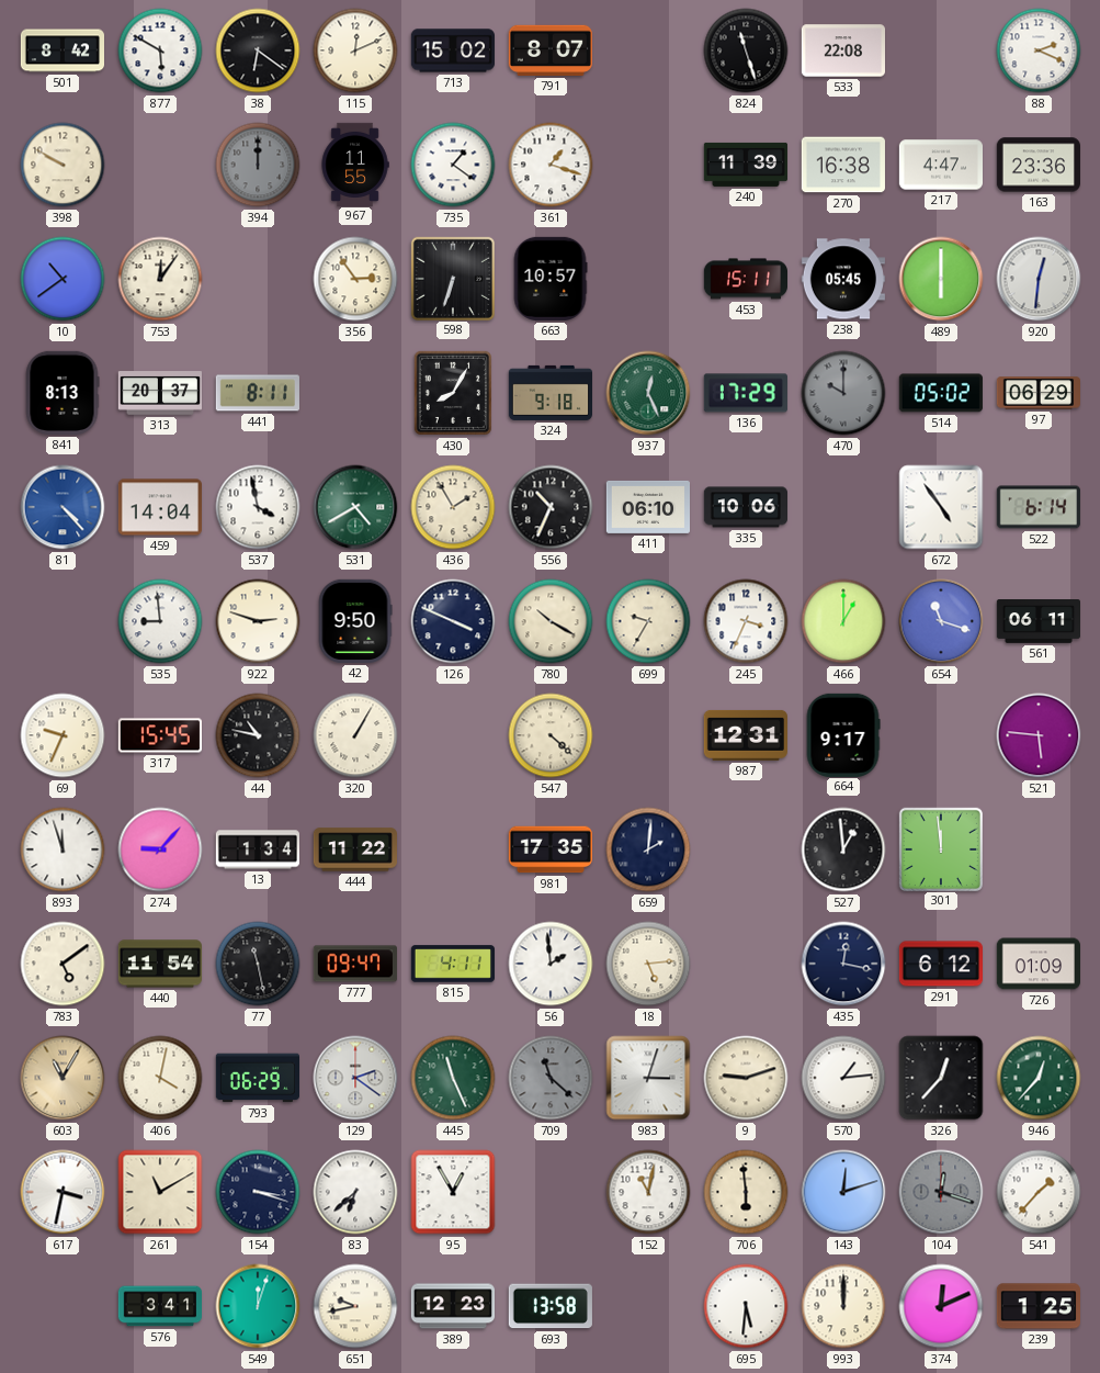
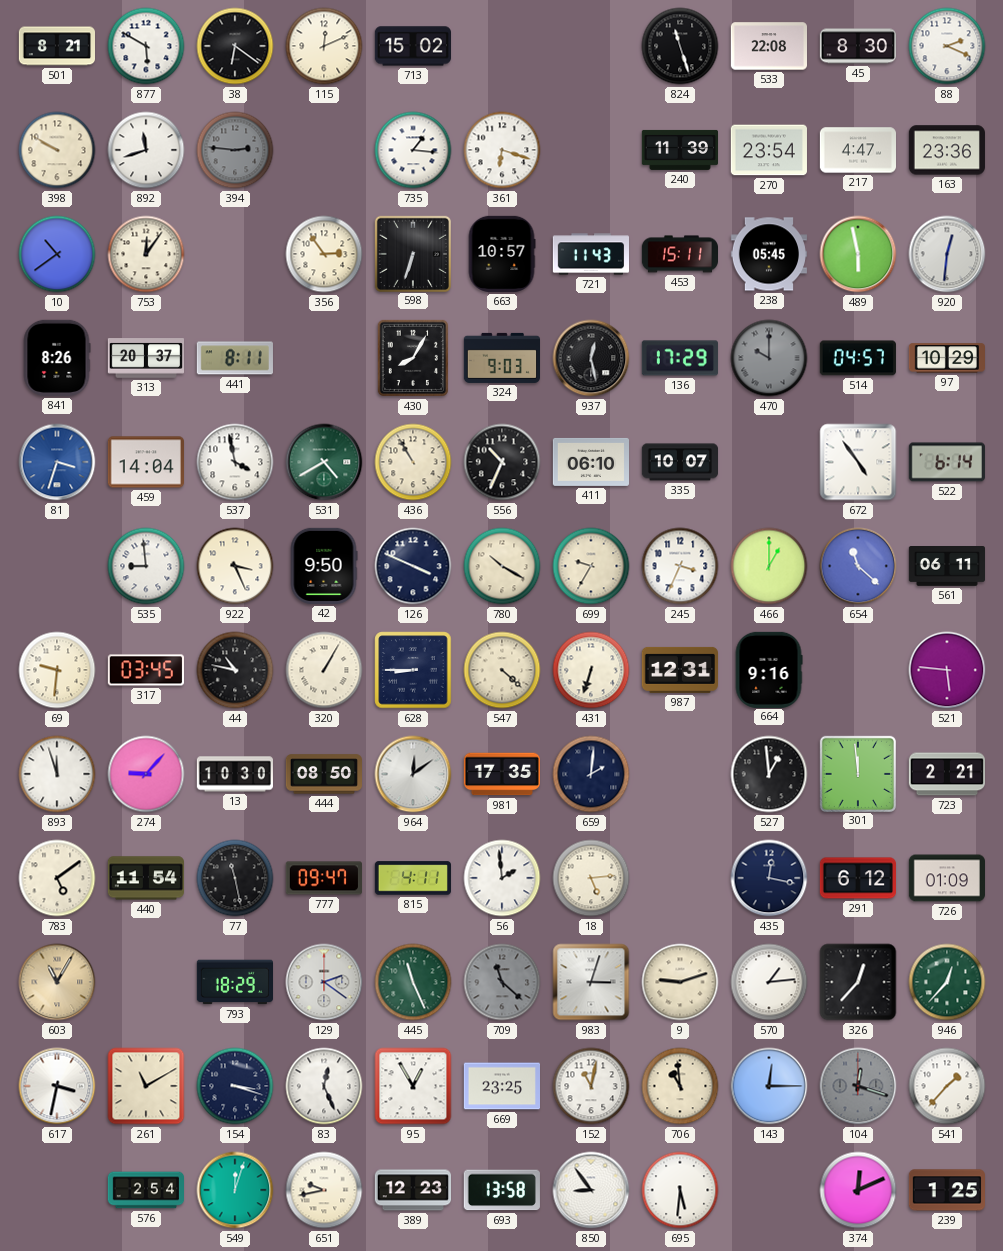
501: 8:42 -> 8:21
791: 8:07 -> none
45: none -> 8:30
892: none -> 11:42
394: 12:00 -> 2:46
967: 11:55 -> none
735: 1:21 -> 1:16
361: 1:18 -> 6:18
270: 16:38 -> 23:54
721: none -> 11:43
489: 6:00 -> 5:58
841: 8:13 -> 8:26
324: 9:18 -> 9:03
937: 12:26 -> 12:28
937 dial: green -> black
514: 05:02 -> 04:57
97: 06:29 -> 10:29
81: 4:23 -> 3:33
436: 1:55 -> 10:55
335: 10:06 -> 10:07
922: 2:48 -> 3:26
654: 11:18 -> 11:22
69: 9:34 -> 9:31
317: 15:45 -> 03:45
628: none -> 8:45
431: none -> 6:33
664: 9:17 -> 9:16
13: 1:34 -> 10:30
444: 11:22 -> 08:50
964: none -> 12:09
723: none -> 2:21
406: 4:02 -> none
793: 06:29 -> 18:29
83: 6:38 -> 12:26
669: none -> 23:25
706: 5:59 -> 10:59
143: 12:12 -> 12:15
576: 3:41 -> 2:54
850: none -> 8:54
993: 12:00 -> none
